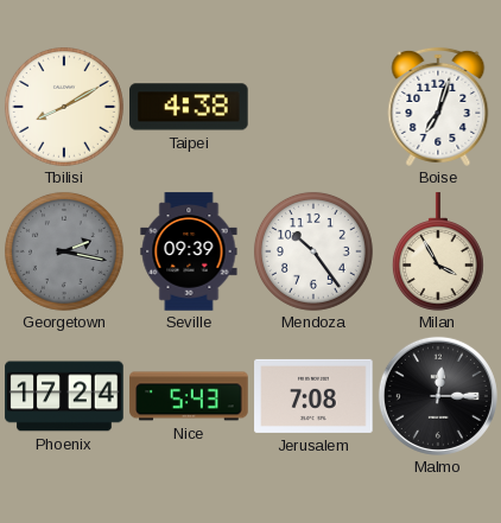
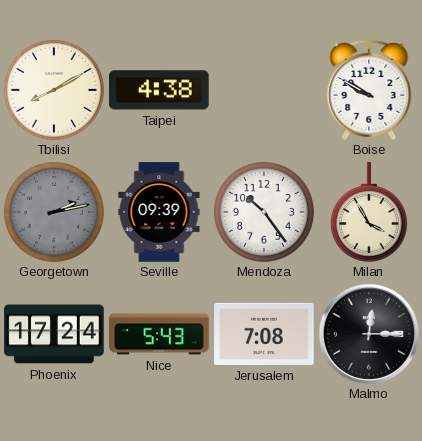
Boise: 7:03 -> 9:50
Georgetown: 2:17 -> 2:13
